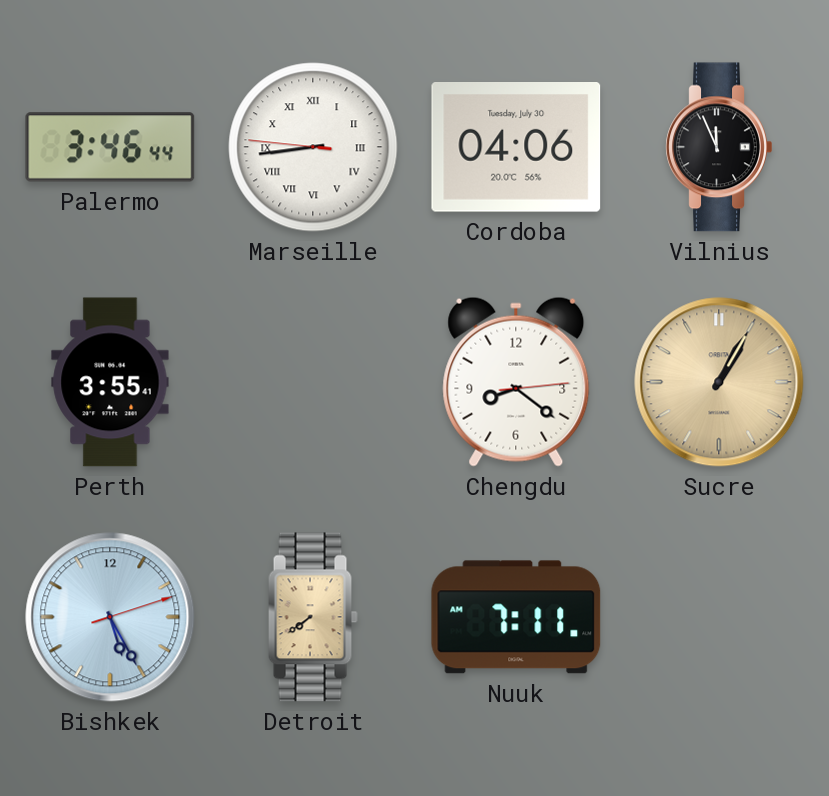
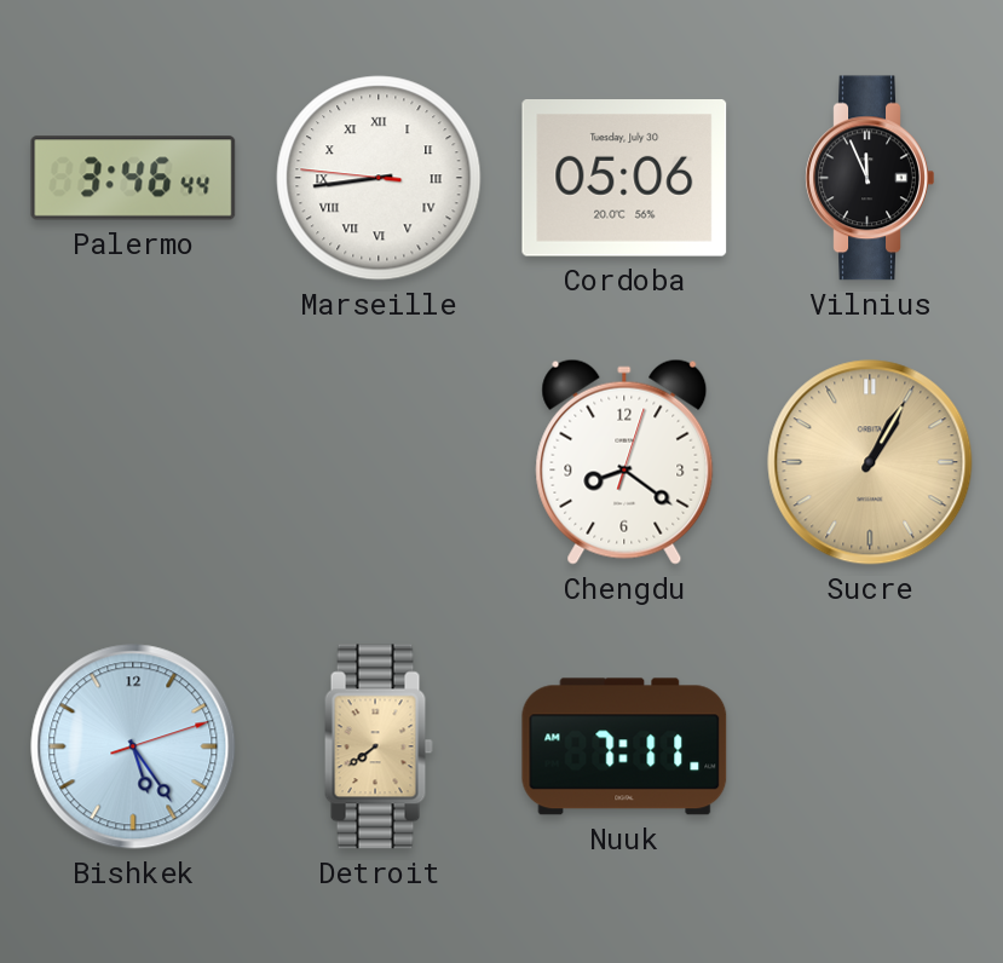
Cordoba: 04:06 -> 05:06
Perth: 3:55 -> none
Chengdu: 8:21:14 -> 8:21:03
Bishkek: 5:25 -> 5:24
